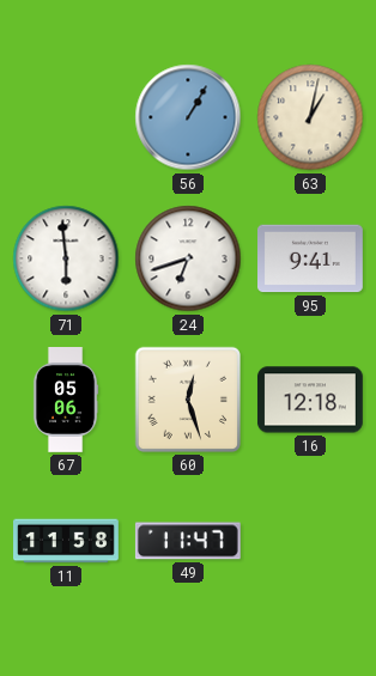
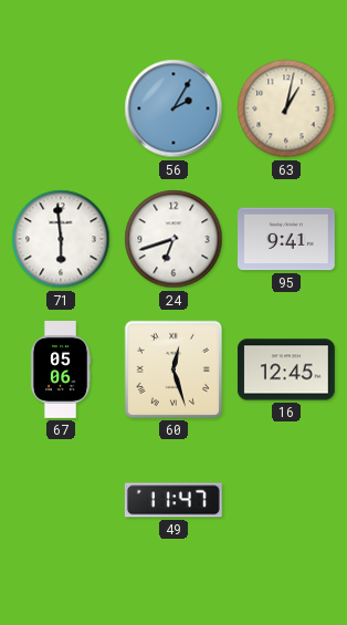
56: 1:05 -> 2:05
16: 12:18 -> 12:45
11: 11:58 -> none
